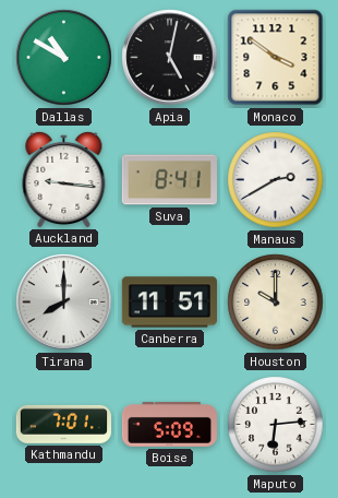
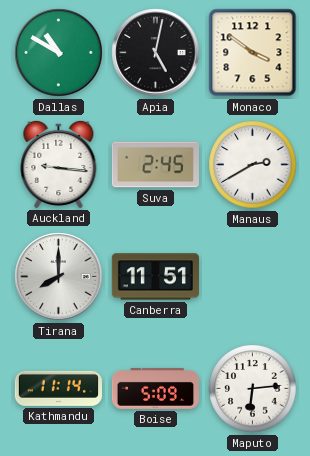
Suva: 8:41 -> 2:45
Houston: 10:00 -> none
Kathmandu: 7:01 -> 11:14
